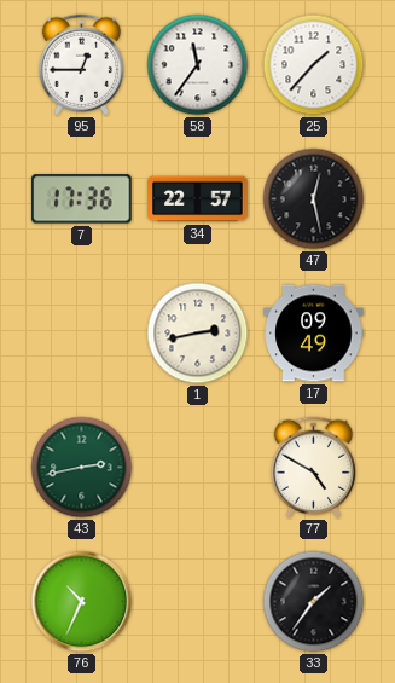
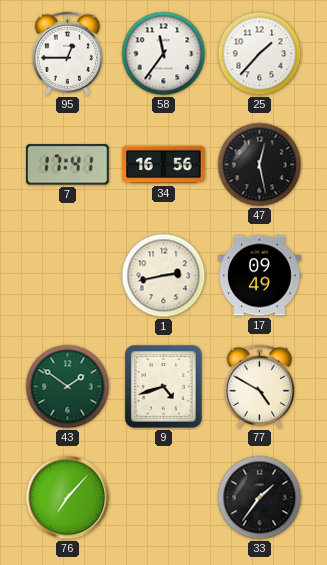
7: 17:36 -> 17:41
34: 22:57 -> 16:56
43: 2:43 -> 1:51
9: none -> 4:42
76: 10:34 -> 7:07
